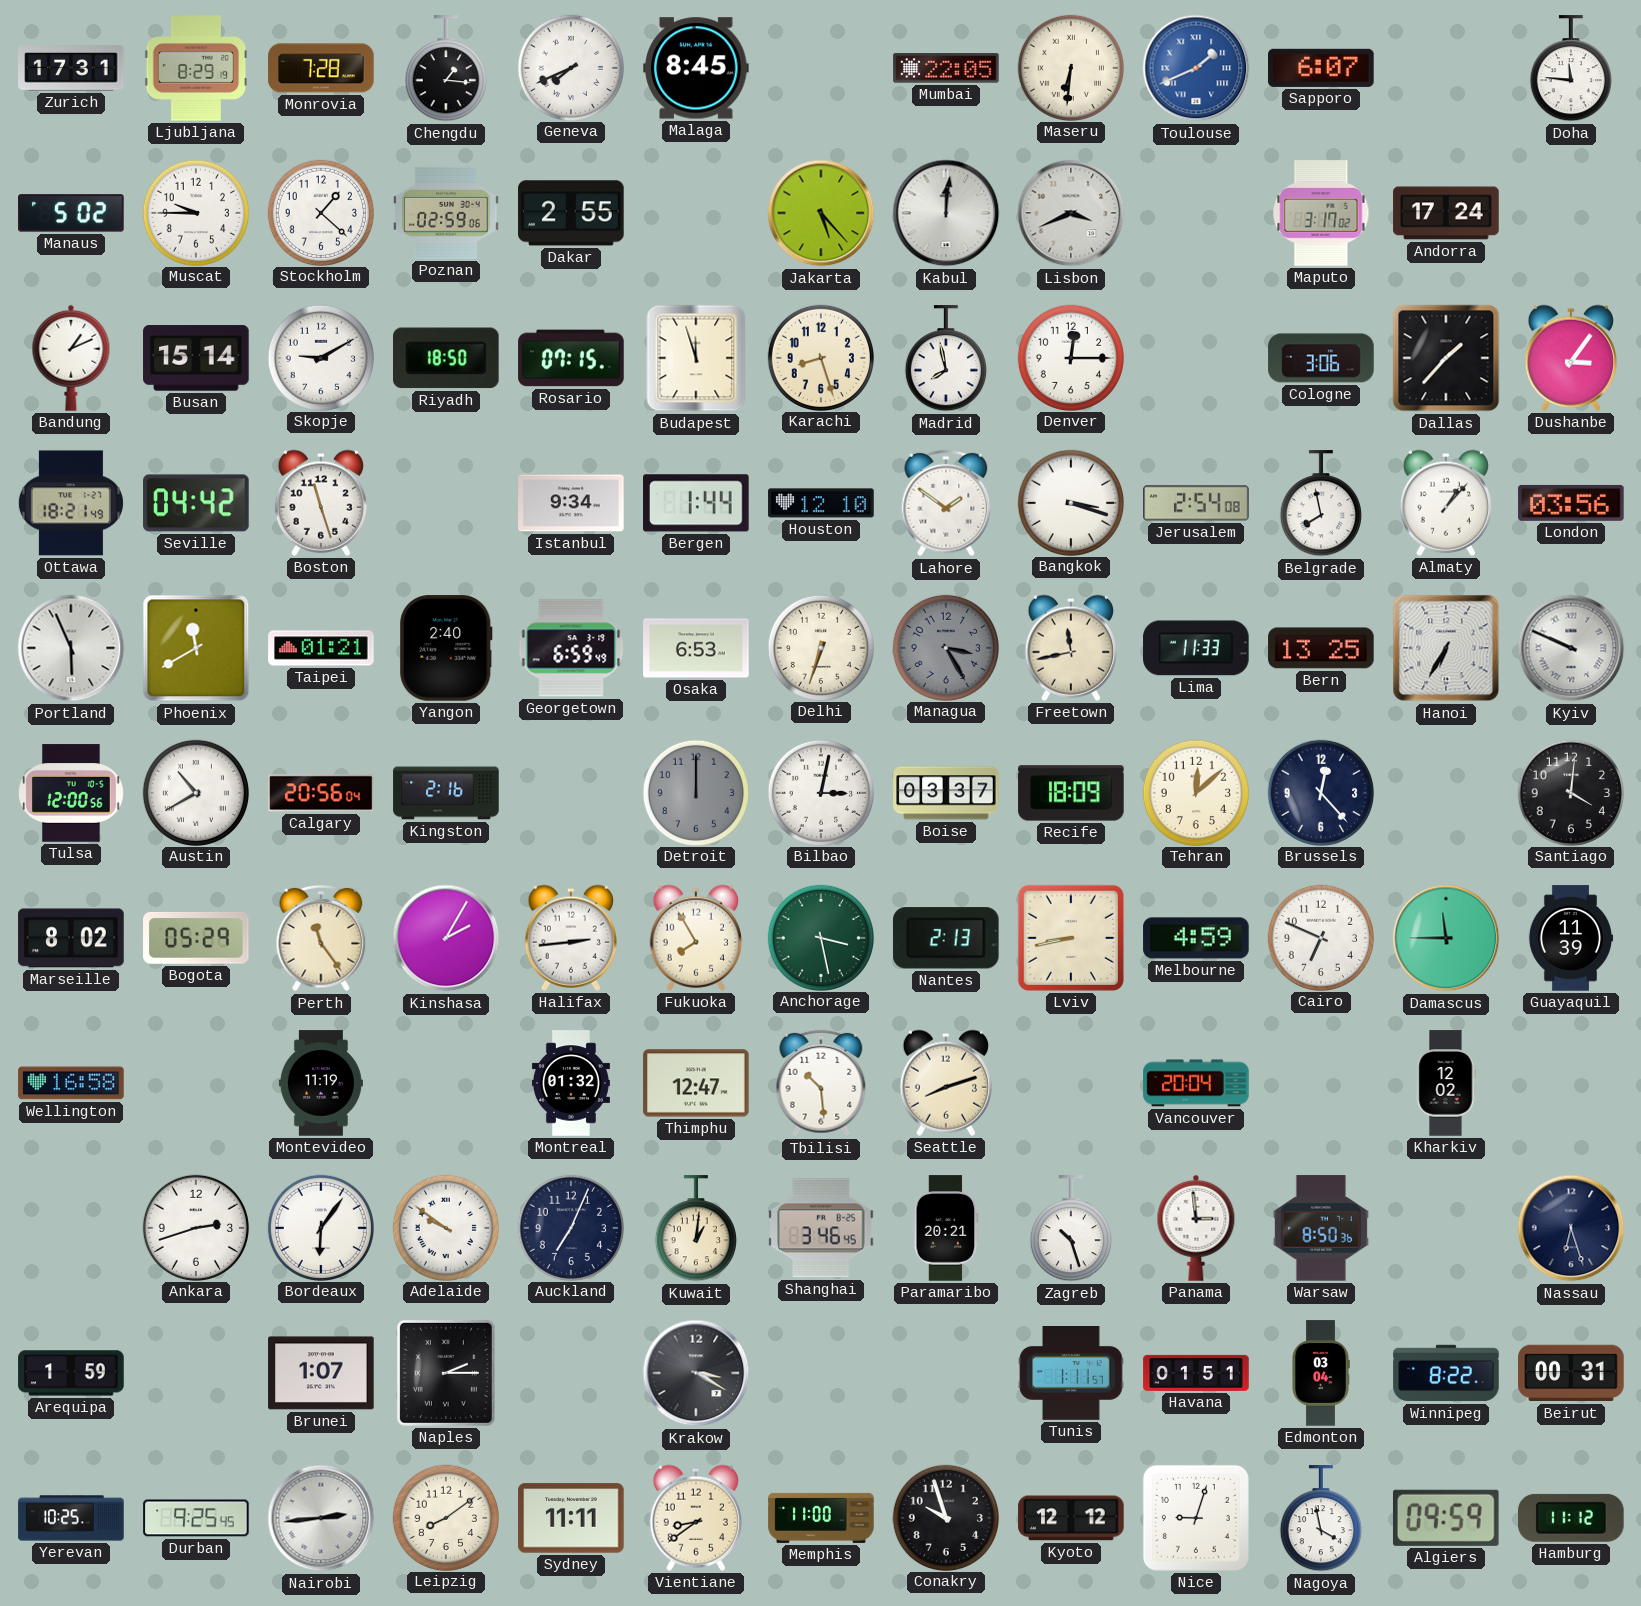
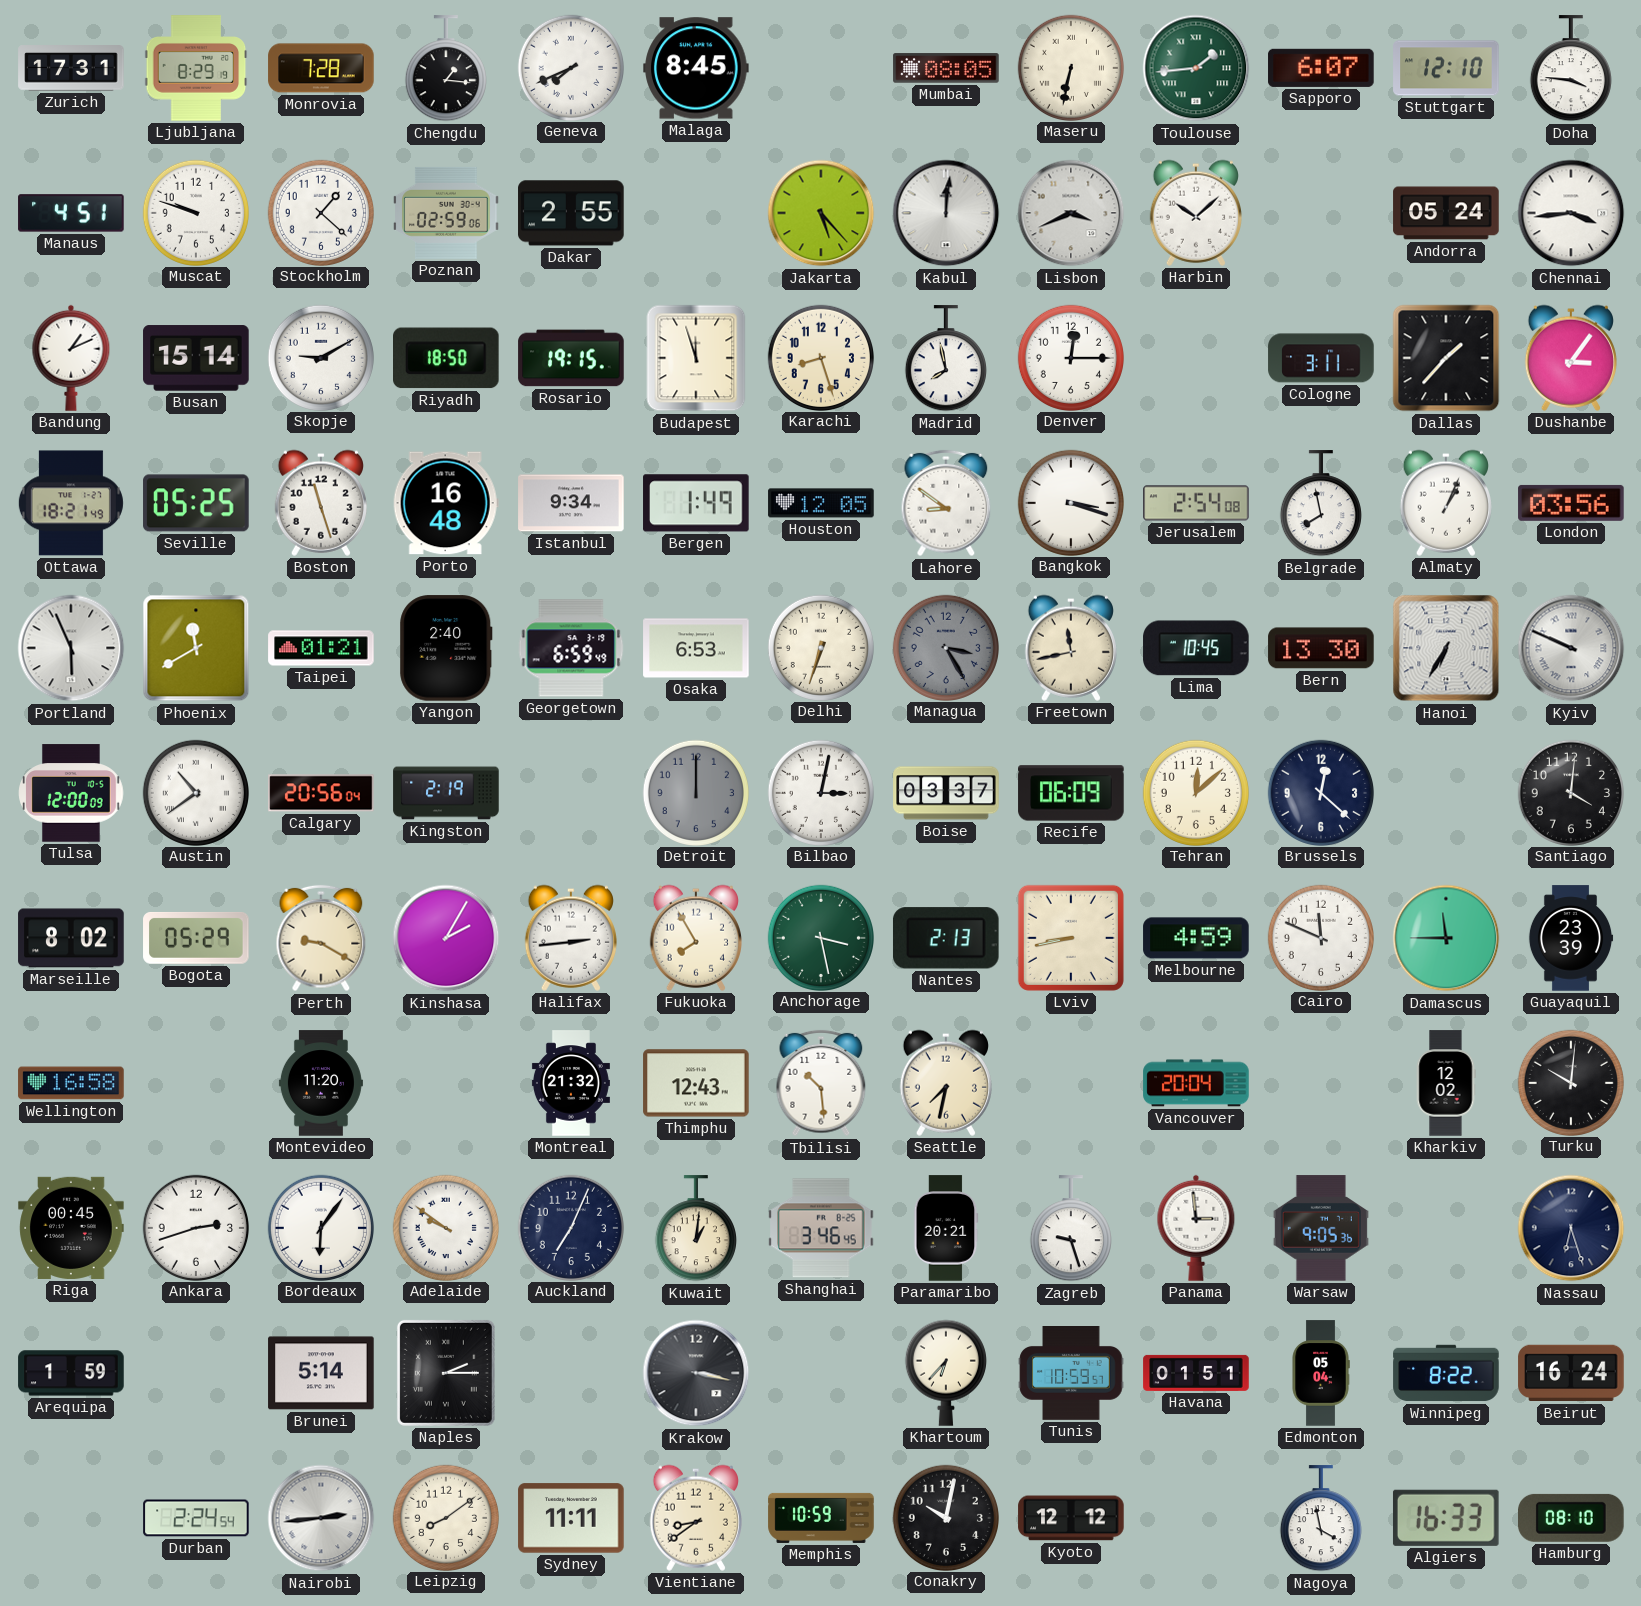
Mumbai: 22:05 -> 08:05
Maseru: 6:31 -> 6:32
Toulouse: 1:41 -> 1:44
Toulouse dial: blue -> green
Stuttgart: none -> 12:10
Doha: 11:46 -> 3:46
Manaus: 5:02 -> 4:51
Muscat: 9:45 -> 9:48
Harbin: none -> 10:08
Maputo: 3:17 -> none
Andorra: 17:24 -> 05:24
Chennai: none -> 3:44
Rosario: 07:15 -> 19:15
Cologne: 3:06 -> 3:11
Seville: 04:42 -> 05:25
Porto: none -> 16:48
Bergen: 1:44 -> 1:49
Houston: 12:10 -> 12:05
Lahore: 1:51 -> 8:51
Almaty: 1:07 -> 1:04
Lima: 11:33 -> 10:45
Bern: 13:25 -> 13:30
Tulsa: 12:00:56 -> 12:00:09
Austin: 10:40 -> 10:39
Kingston: 2:16 -> 2:19
Recife: 18:09 -> 06:09
Brussels: 12:23 -> 12:22
Perth: 11:24 -> 9:20
Cairo: 6:49 -> 11:49
Guayaquil: 11:39 -> 23:39
Montevideo: 11:19 -> 11:20
Montreal: 01:32 -> 21:32
Thimphu: 12:47 -> 12:43
Seattle: 8:12 -> 7:32
Turku: none -> 10:01
Riga: none -> 00:45
Zagreb: 10:27 -> 9:27
Warsaw: 8:50 -> 9:05
Brunei: 1:07 -> 5:14
Krakow: 3:20 -> 3:17
Khartoum: none -> 6:37
Tunis: 1:11 -> 10:59
Edmonton: 03:04 -> 05:04
Beirut: 00:31 -> 16:24
Yerevan: 10:25 -> none
Durban: 9:25 -> 2:24
Memphis: 11:00 -> 10:59
Conakry: 9:57 -> 10:02
Nice: 9:03 -> none
Algiers: 09:59 -> 16:33
Hamburg: 11:12 -> 08:10
